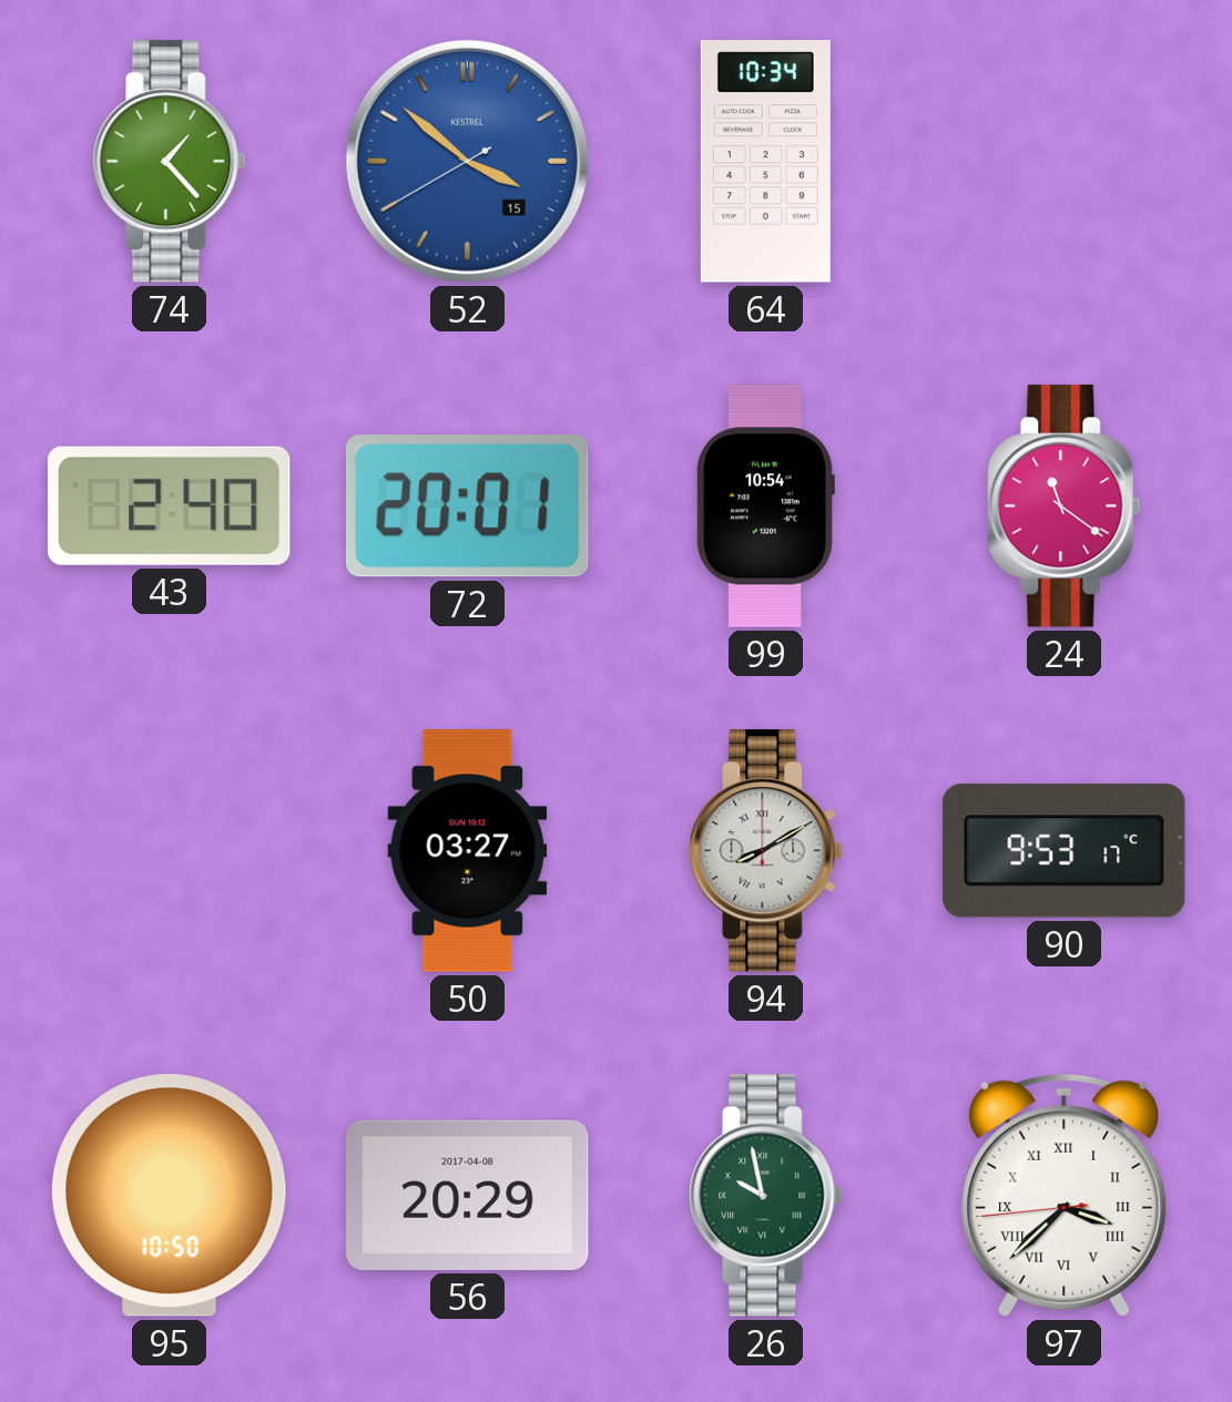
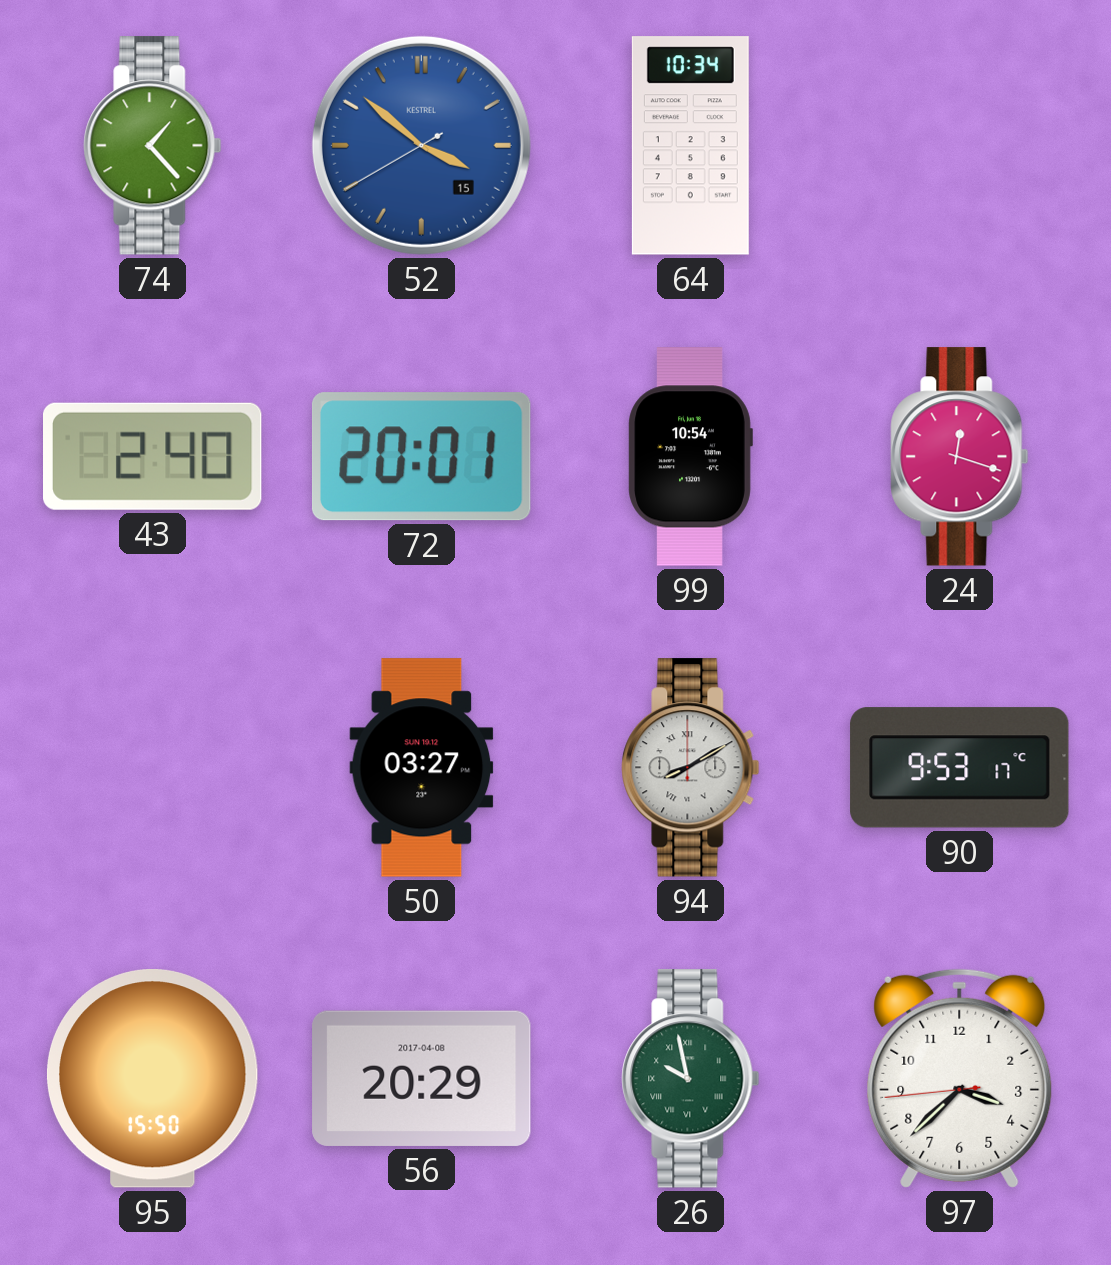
24: 11:21 -> 12:18
95: 10:50 -> 15:50
97 numerals: Roman -> Arabic
